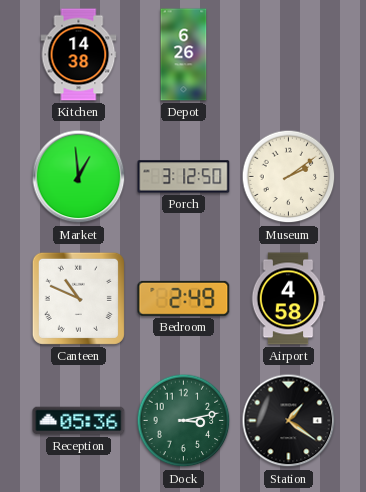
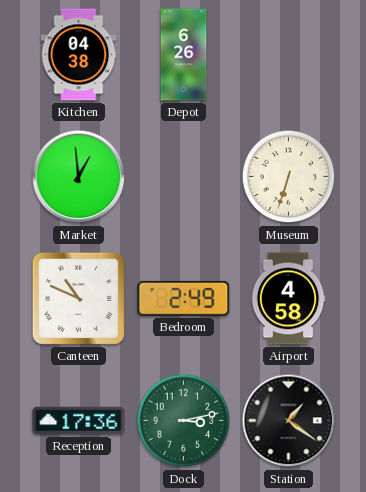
Kitchen: 14:38 -> 04:38
Porch: 3:12 -> none
Museum: 2:09 -> 6:33
Reception: 05:36 -> 17:36
